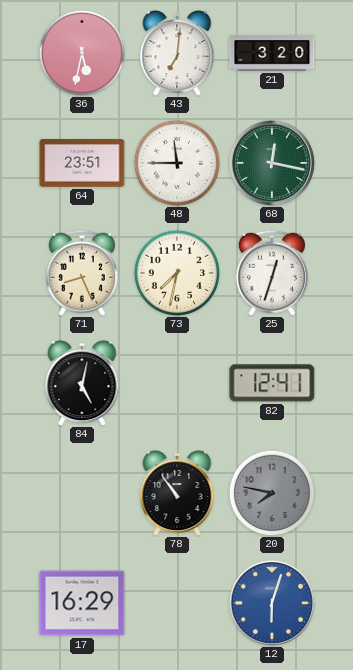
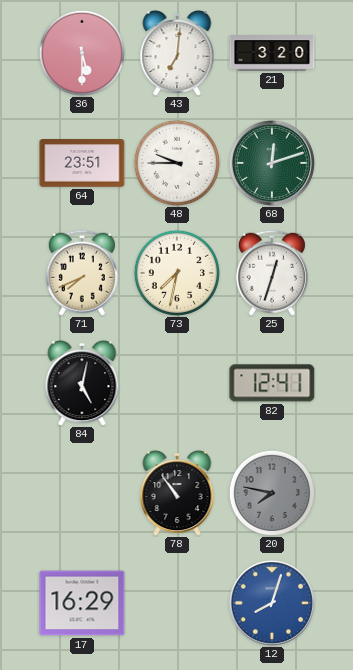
36: 5:32 -> 5:30
48: 11:45 -> 9:45
68: 12:17 -> 12:12
71: 8:26 -> 7:41
12: 6:03 -> 8:03
